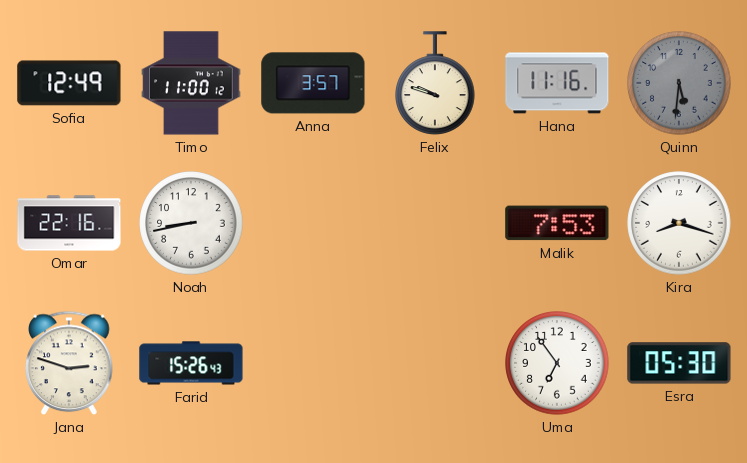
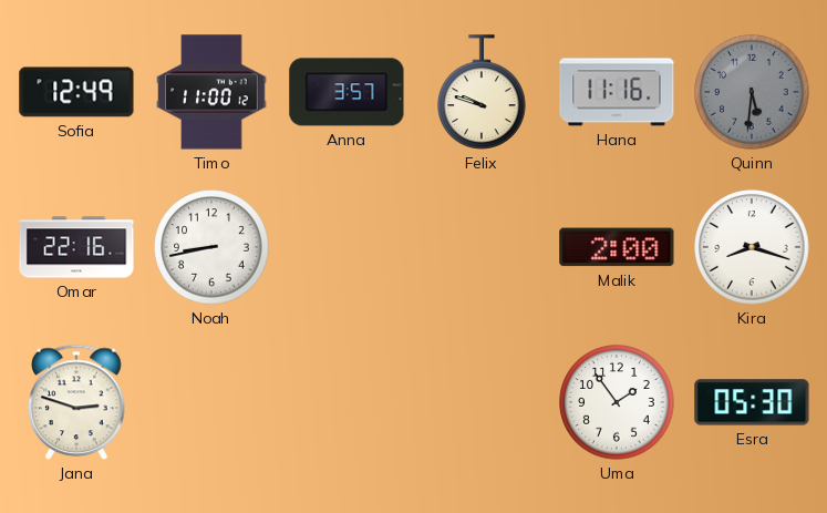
Malik: 7:53 -> 2:00
Farid: 15:26 -> none
Uma: 6:54 -> 1:54
